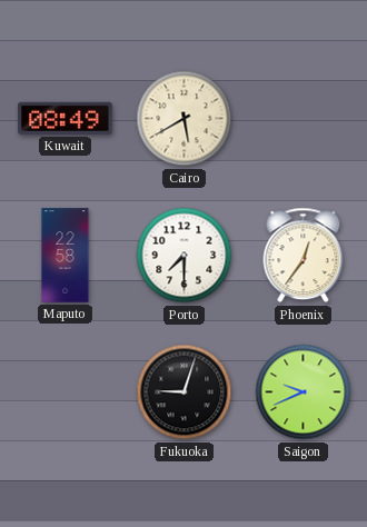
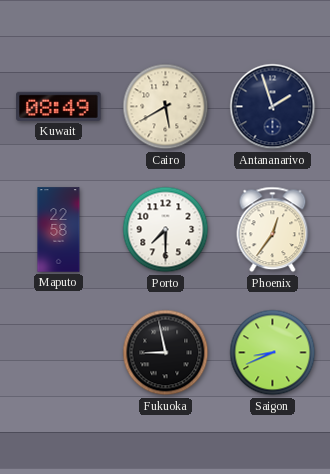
Antananarivo: none -> 1:57
Fukuoka: 9:03 -> 8:58
Saigon: 9:41 -> 8:41
